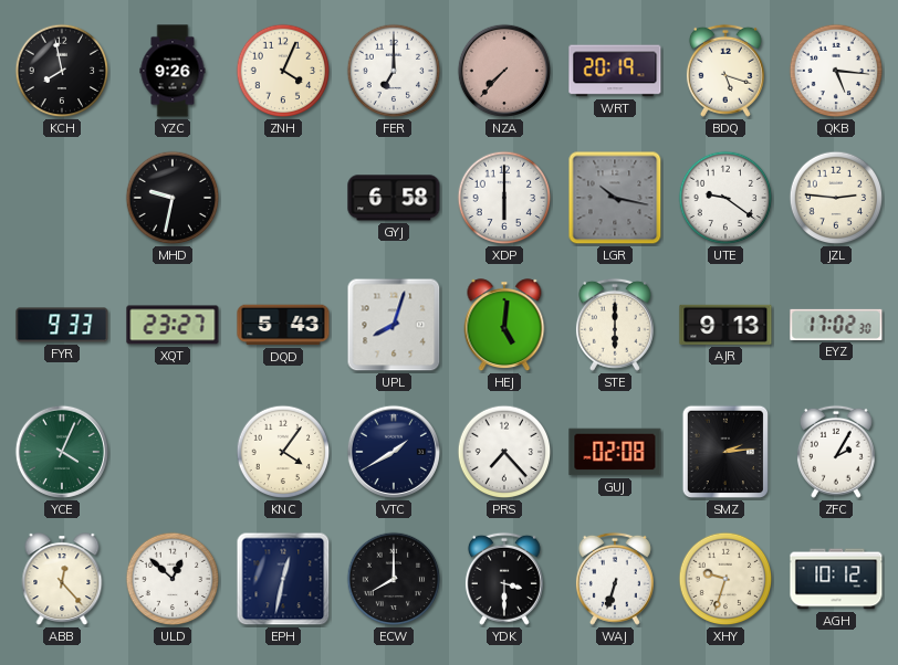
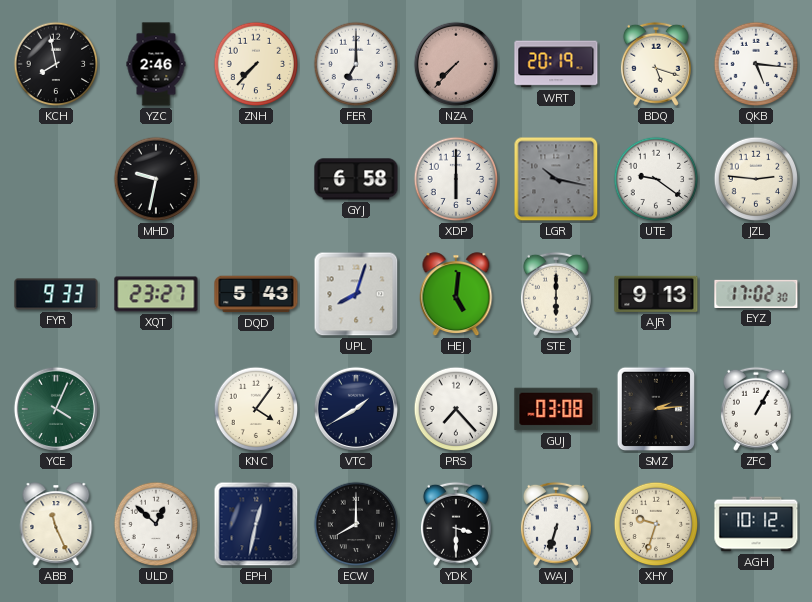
YZC: 9:26 -> 2:46
ZNH: 4:04 -> 7:37
GUJ: 02:08 -> 03:08
ZFC: 2:05 -> 1:05
ABB: 12:23 -> 11:26
